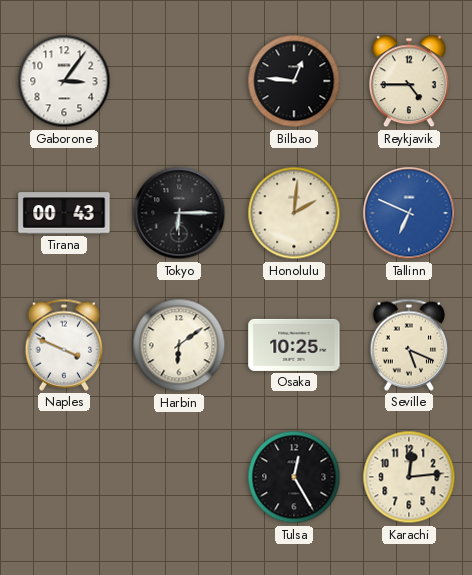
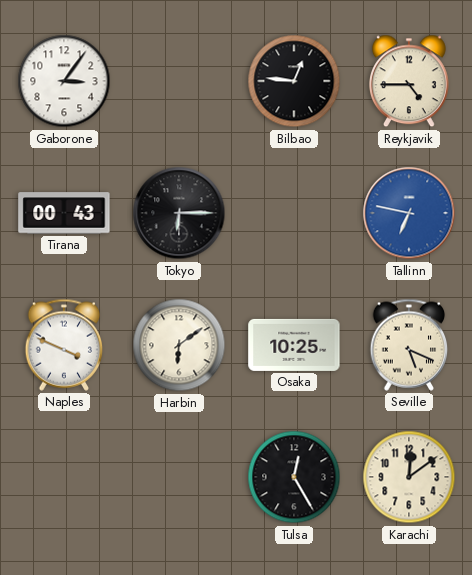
Honolulu: 2:01 -> none
Tallinn: 6:49 -> 6:47
Karachi: 12:14 -> 12:09
